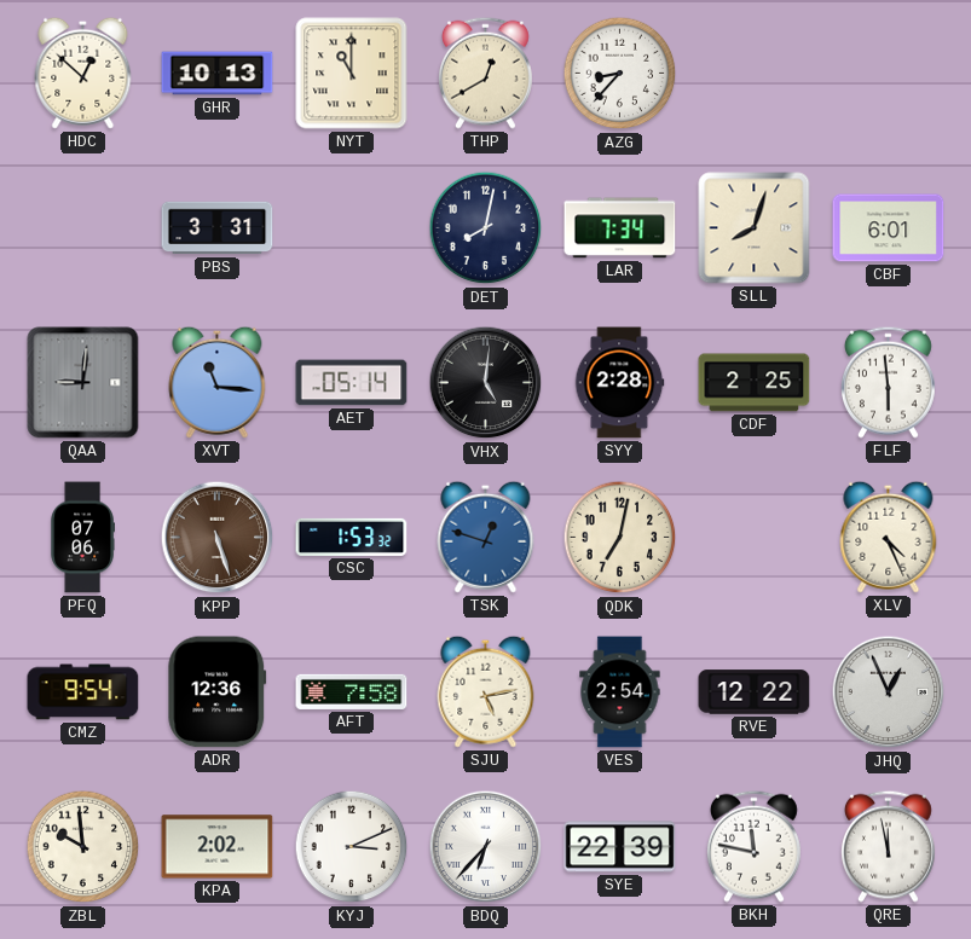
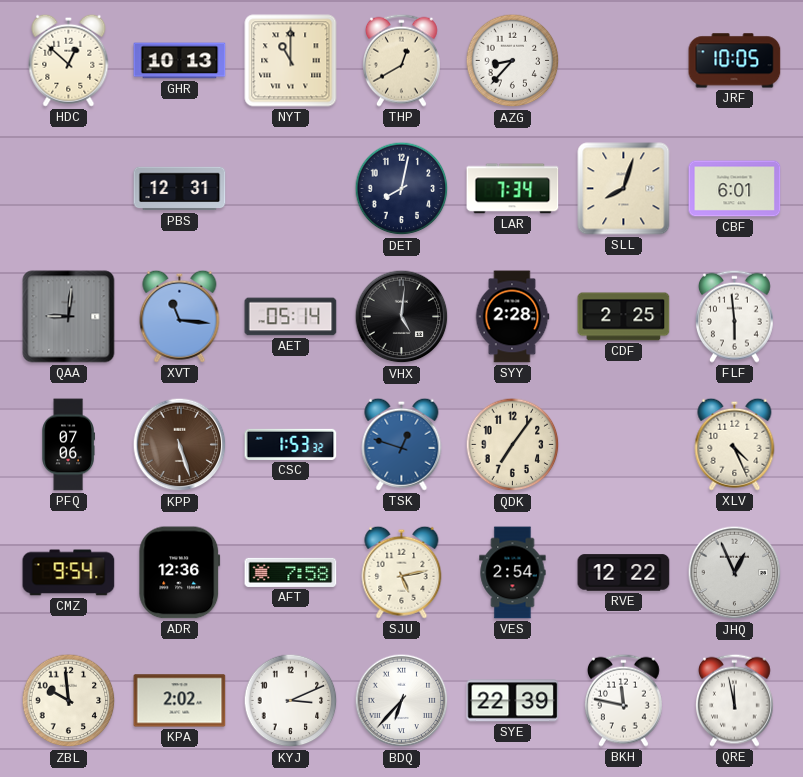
JRF: none -> 10:05
PBS: 3:31 -> 12:31
QDK: 7:02 -> 7:06
